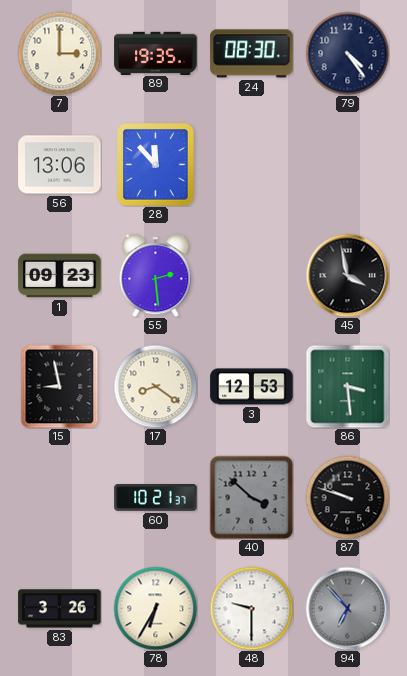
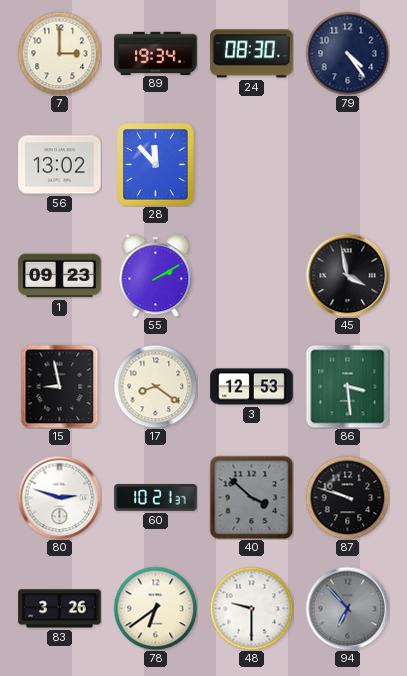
89: 19:35 -> 19:34
56: 13:06 -> 13:02
55: 2:29 -> 2:10
80: none -> 2:48
78: 6:35 -> 6:39
